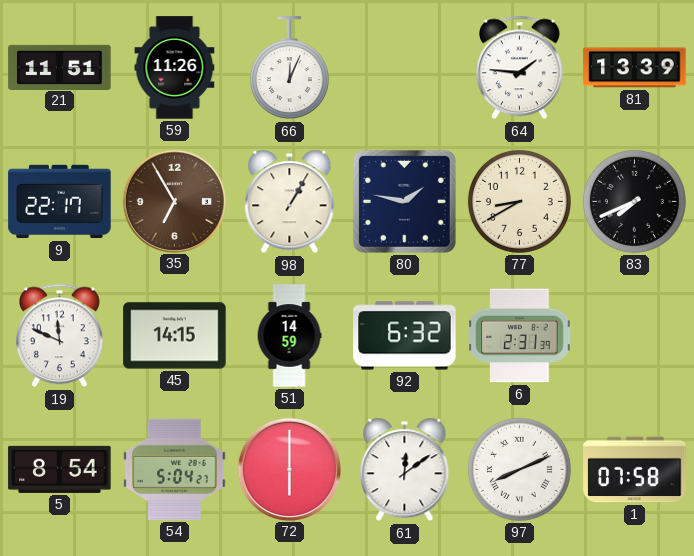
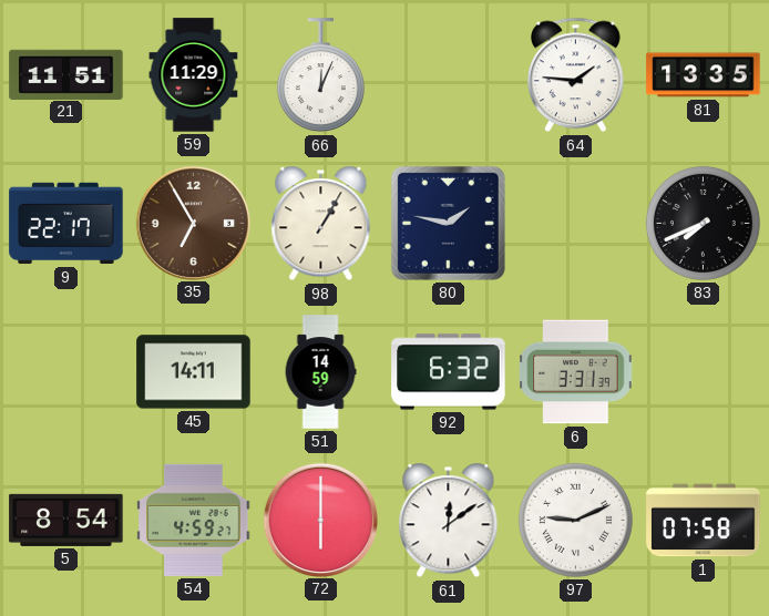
59: 11:26 -> 11:29
81: 13:39 -> 13:35
77: 8:40 -> none
19: 11:49 -> none
45: 14:15 -> 14:11
6: 2:31 -> 3:31
54: 5:04 -> 4:59
97: 8:11 -> 9:11
